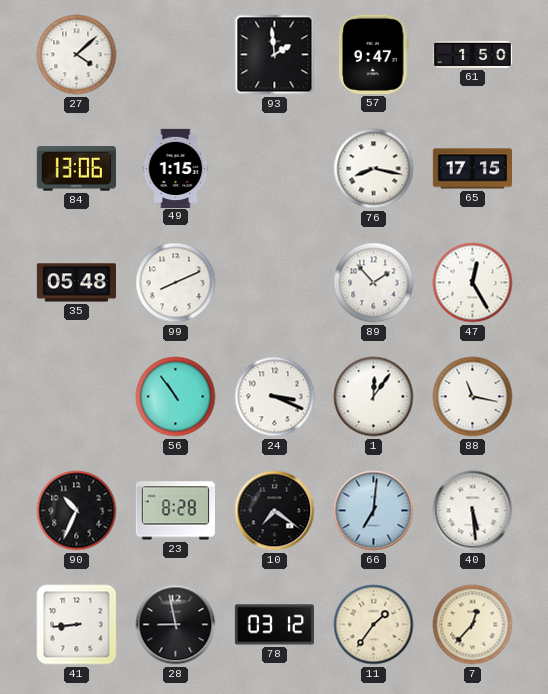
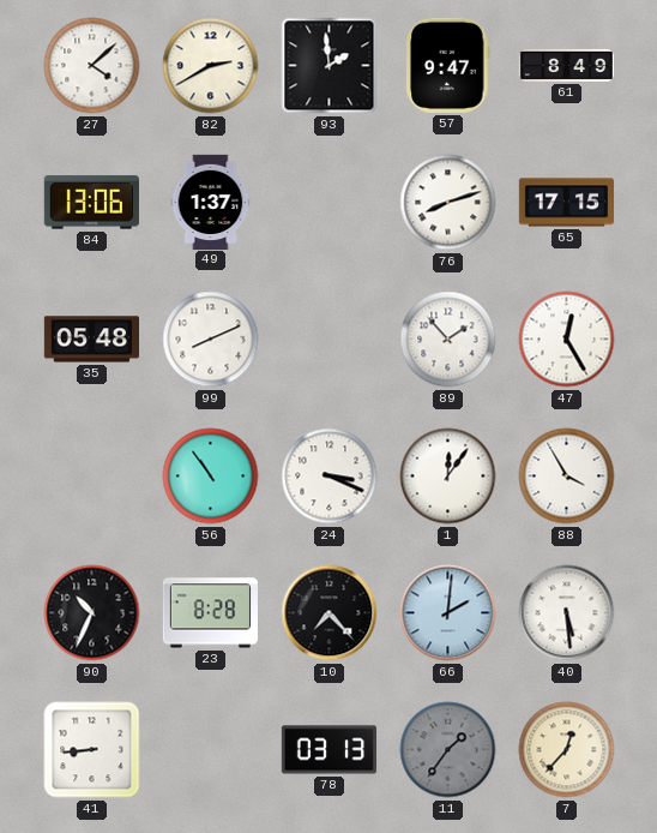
82: none -> 2:40
61: 1:50 -> 8:49
49: 1:15 -> 1:37
76: 8:17 -> 8:12
88: 11:17 -> 3:55
10: 7:21 -> 7:23
66: 7:01 -> 2:01
28: 8:58 -> none
78: 03:12 -> 03:13
11 dial: cream -> grey
